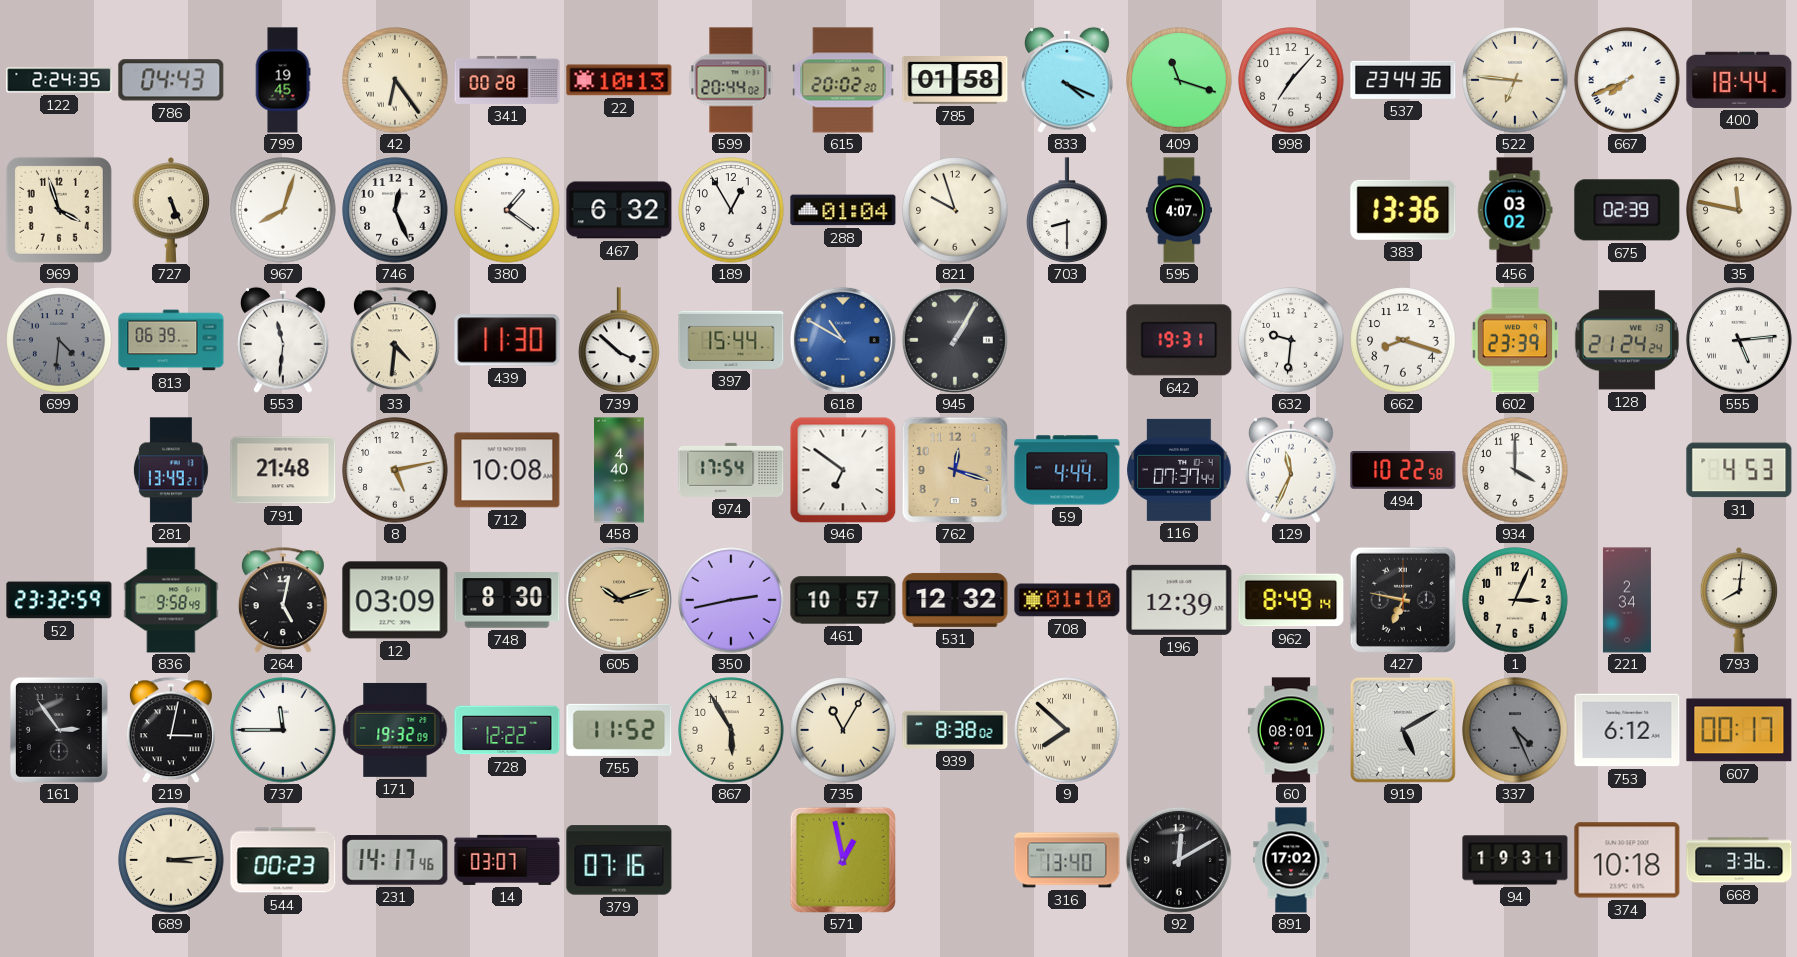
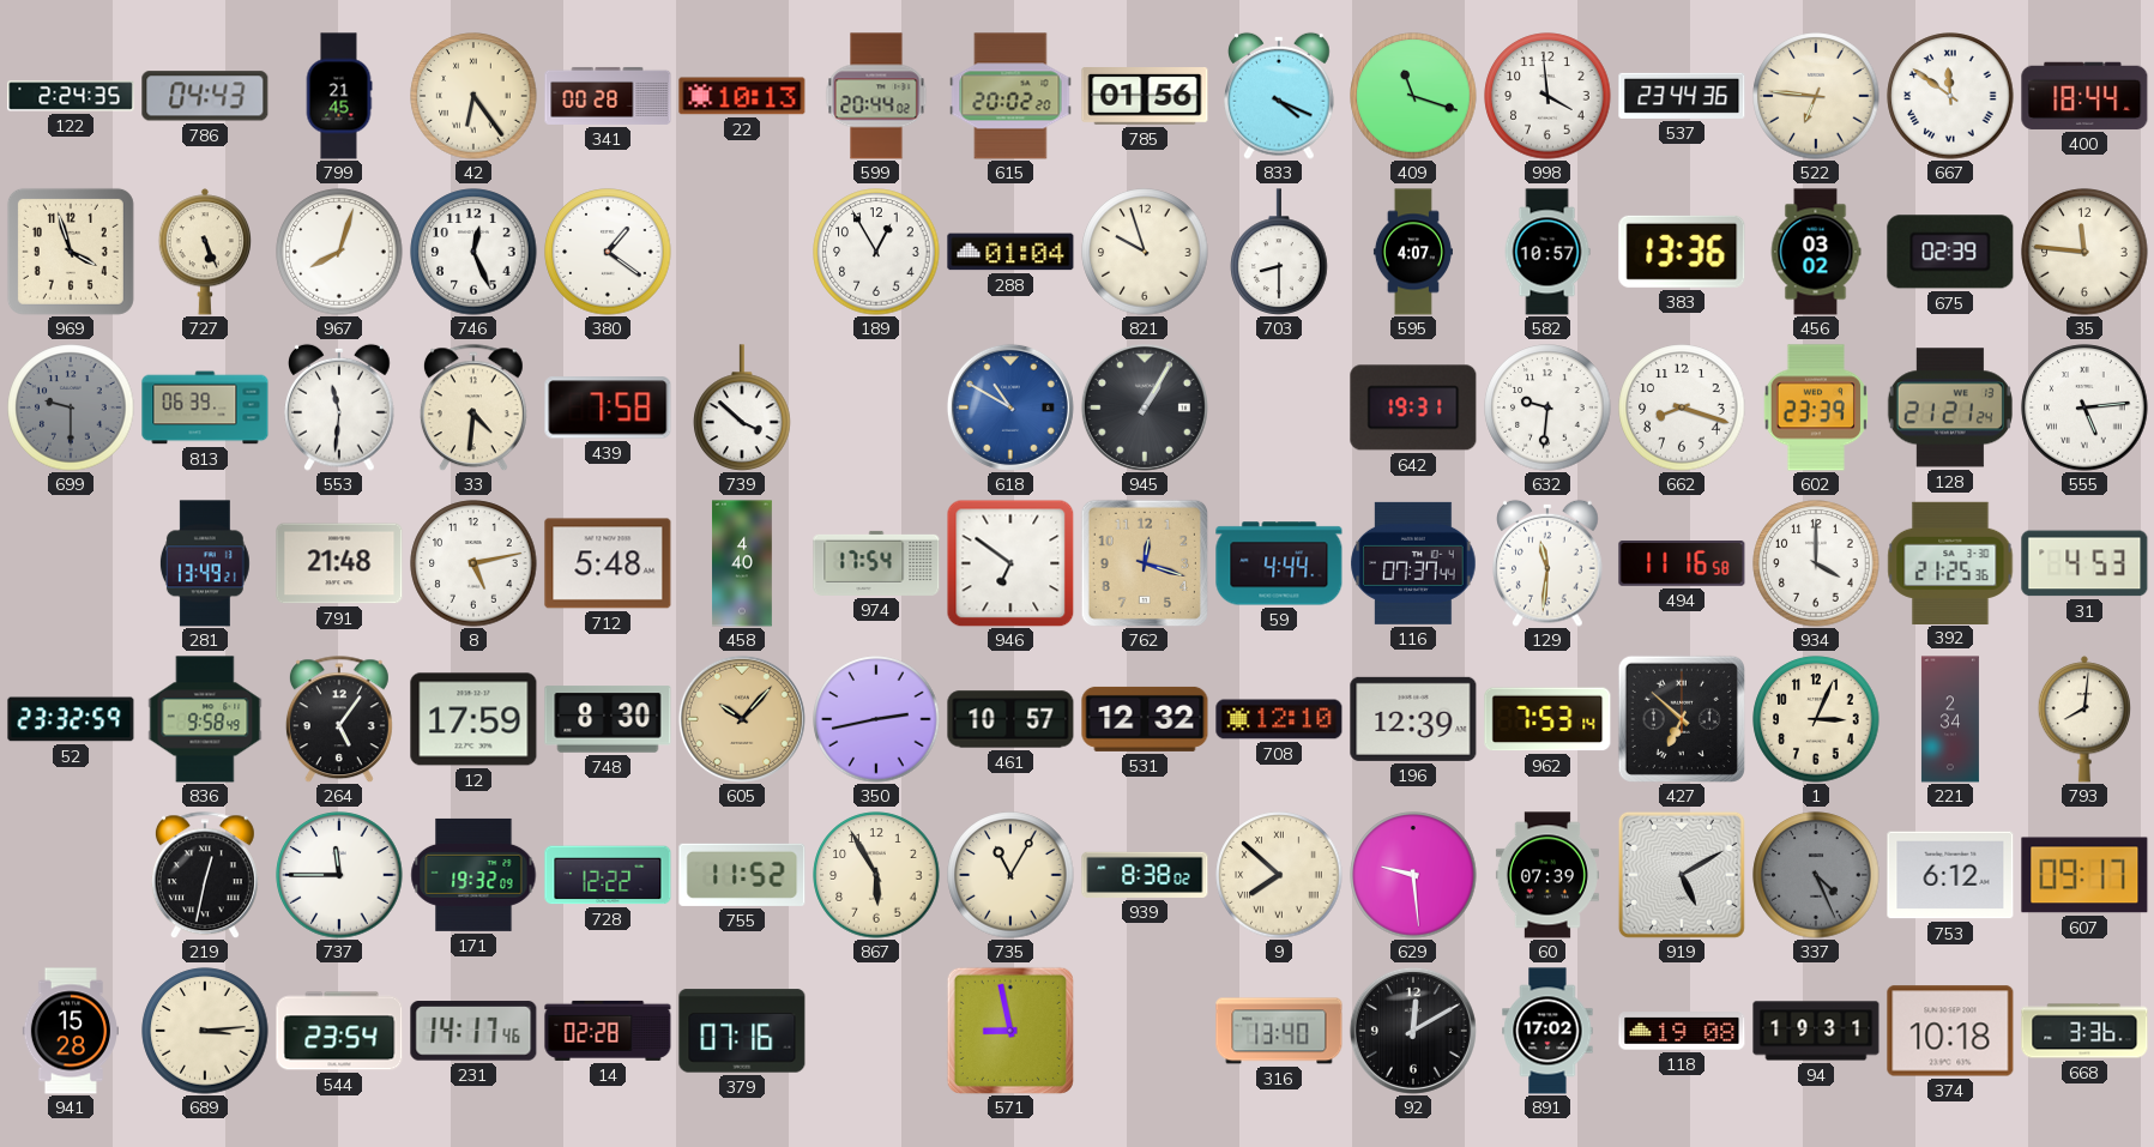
799: 19:45 -> 21:45
785: 01:58 -> 01:56
998: 7:07 -> 3:59
667: 7:41 -> 11:51
467: 6:32 -> none
582: none -> 10:57
35: 11:47 -> 11:46
699: 4:31 -> 9:30
439: 11:30 -> 7:58
397: 15:44 -> none
128: 21:24 -> 21:21
712: 10:08 -> 5:48
129: 11:34 -> 11:31
494: 10:22 -> 11:16
392: none -> 21:25
264: 5:02 -> 5:06
12: 03:09 -> 17:59
605: 10:12 -> 10:07
708: 01:10 -> 12:10
962: 8:49 -> 7:53
427: 6:47 -> 6:52
161: 2:54 -> none
219: 3:02 -> 12:32
629: none -> 9:29
60: 08:01 -> 07:39
607: 00:17 -> 09:17
941: none -> 15:28
544: 00:23 -> 23:54
14: 03:07 -> 02:28
571: 12:58 -> 8:58
118: none -> 19:08
